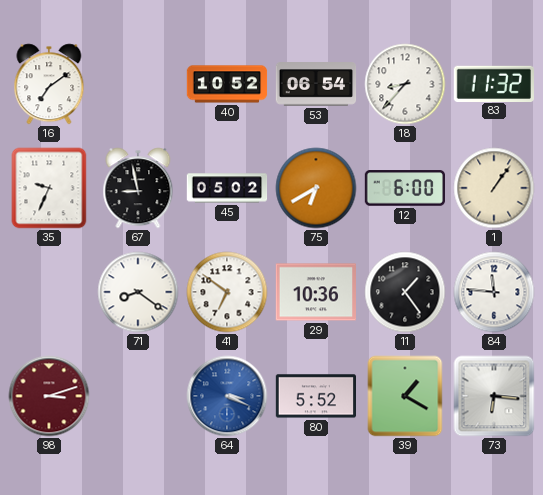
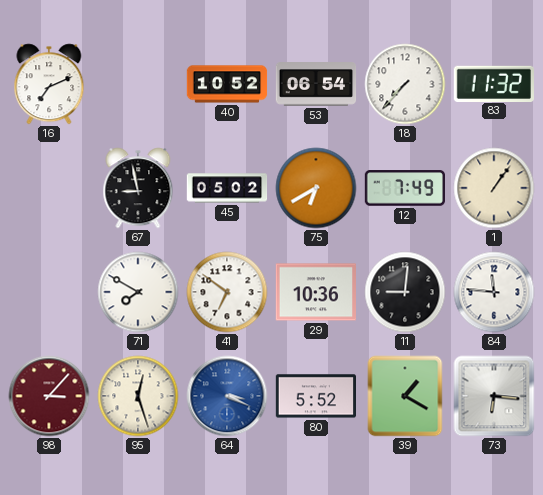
16: 7:09 -> 7:11
18: 8:37 -> 7:37
35: 9:34 -> none
12: 6:00 -> 7:49
71: 8:21 -> 7:50
11: 1:24 -> 9:01
98: 3:12 -> 3:07
95: none -> 12:27
